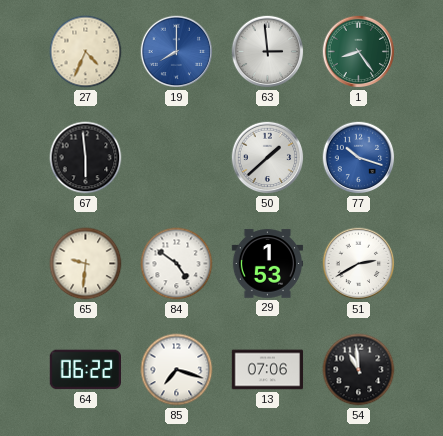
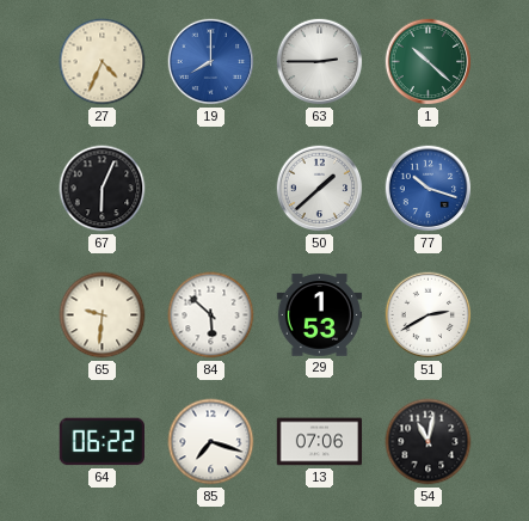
63: 2:59 -> 2:45
1: 8:24 -> 10:22
67: 5:59 -> 6:04
84: 4:51 -> 5:52
54: 10:59 -> 11:02
